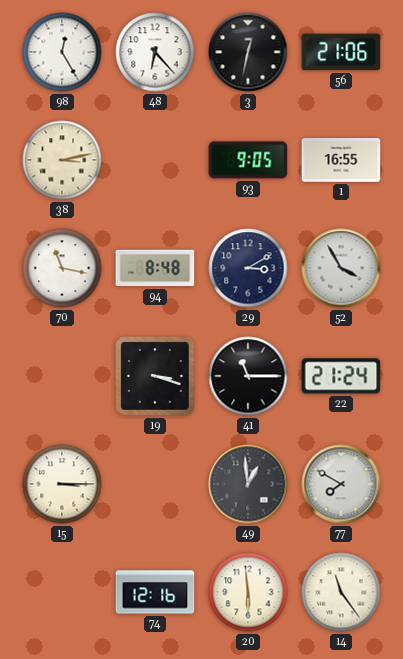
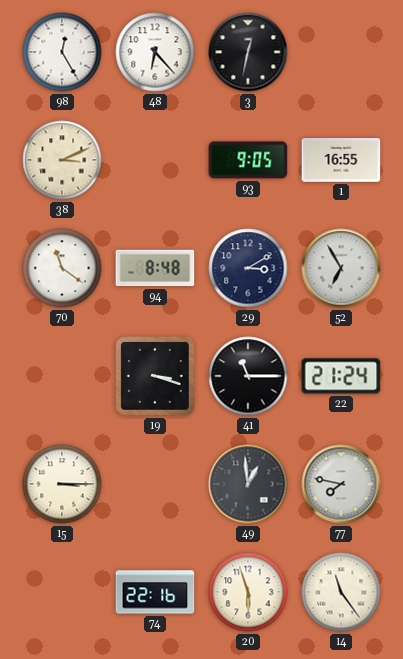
56: 21:06 -> none
38: 3:13 -> 3:11
70: 11:17 -> 11:21
52: 3:55 -> 6:55
77: 7:50 -> 7:47
74: 12:16 -> 22:16
20: 5:59 -> 5:57
